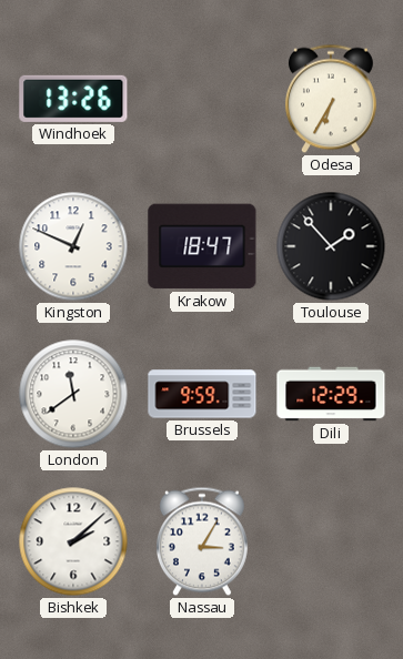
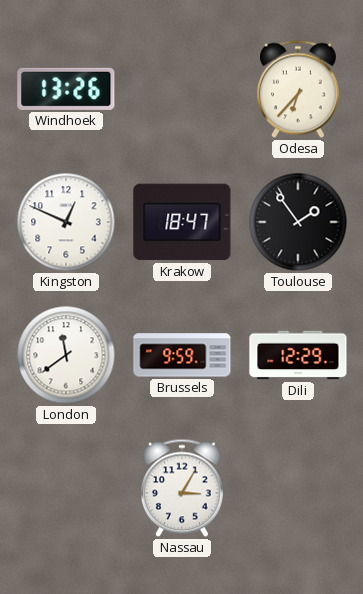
Odesa: 6:35 -> 6:37
Toulouse: 1:53 -> 1:54
Bishkek: 2:08 -> none
